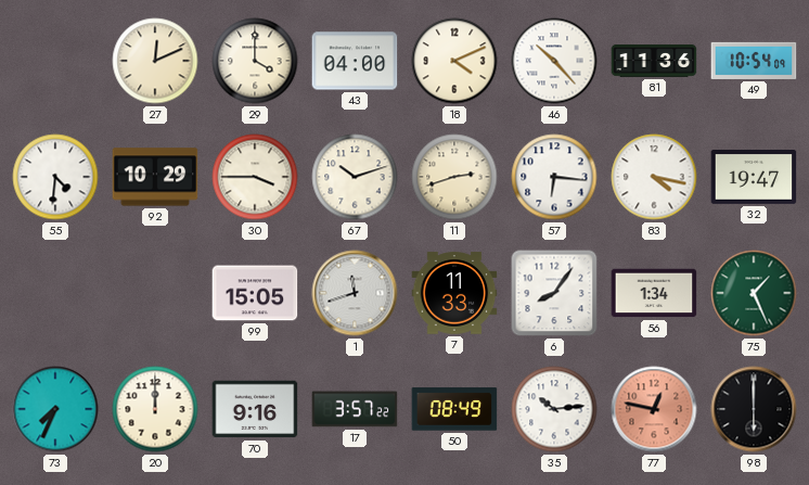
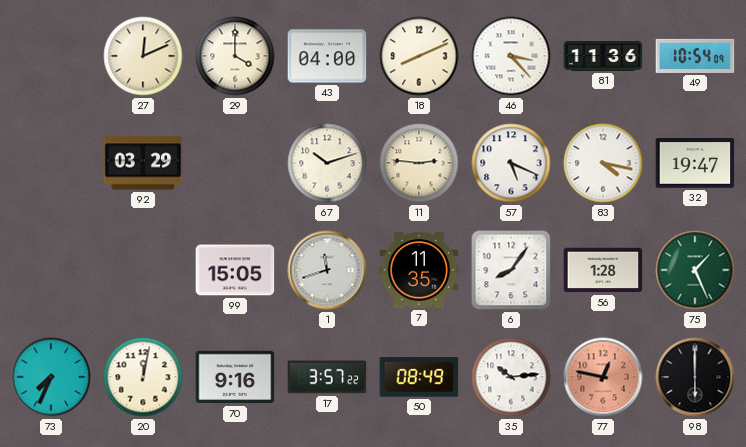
18: 4:11 -> 8:11
46: 10:23 -> 3:23
55: 4:31 -> none
92: 10:29 -> 03:29
30: 3:45 -> none
11: 2:42 -> 2:46
57: 6:16 -> 5:19
7: 11:33 -> 11:35
56: 1:34 -> 1:28
20: 12:00 -> 12:02
